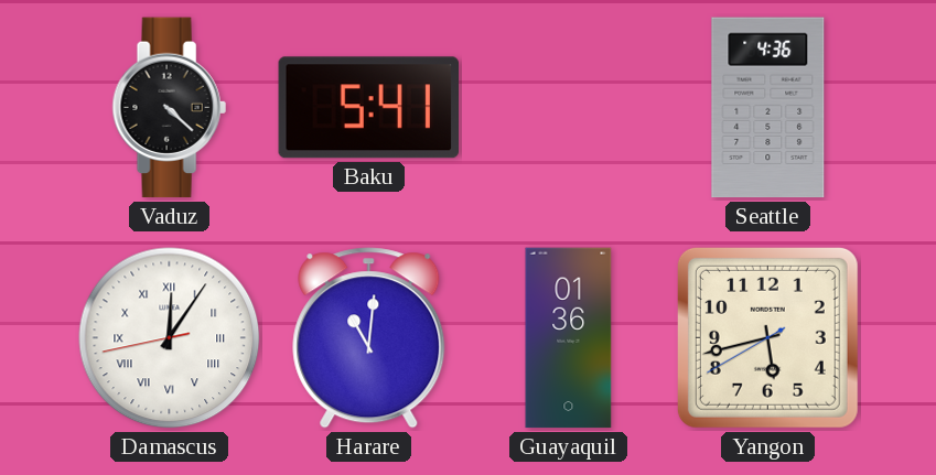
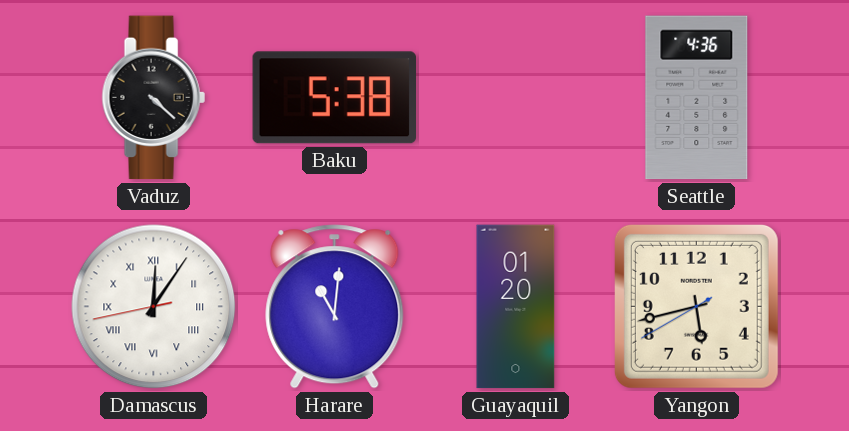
Baku: 5:41 -> 5:38
Guayaquil: 01:36 -> 01:20
